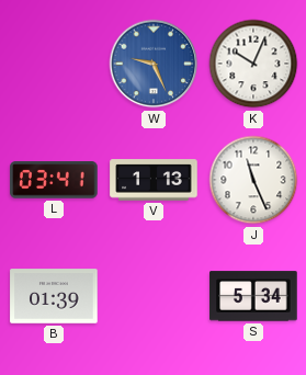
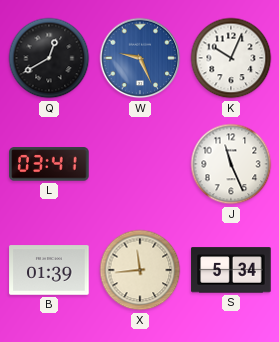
Q: none -> 12:40
V: 1:13 -> none
X: none -> 11:44
